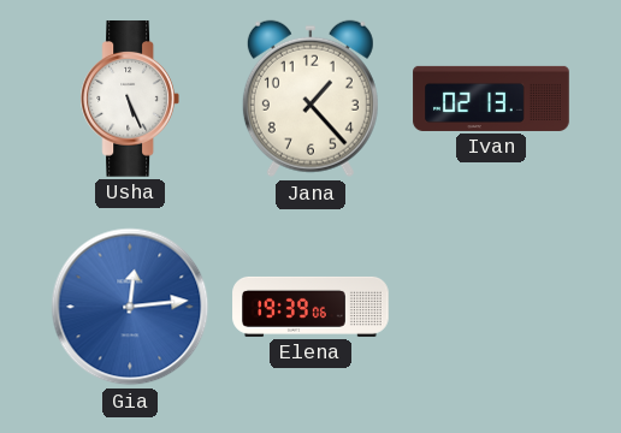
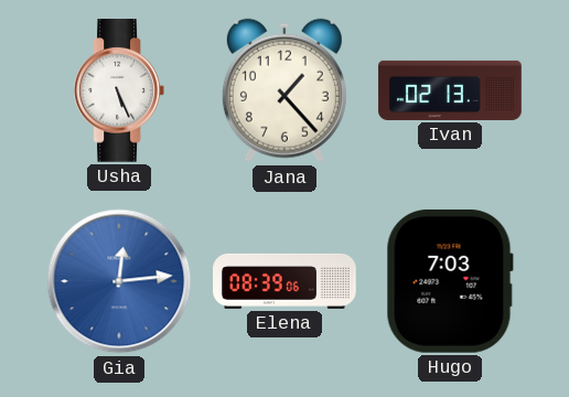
Elena: 19:39 -> 08:39
Hugo: none -> 7:03
